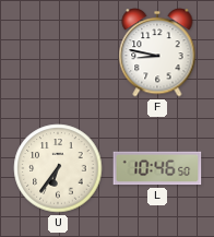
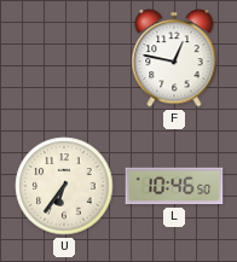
F: 8:47 -> 12:47
